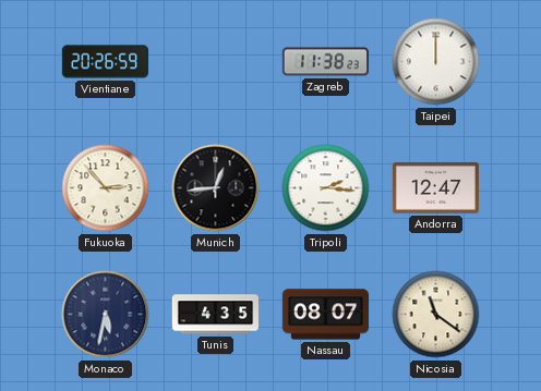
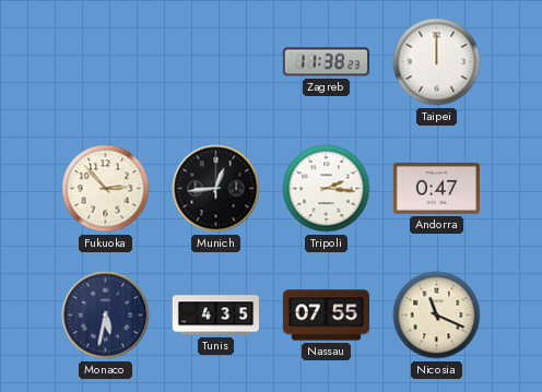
Vientiane: 20:26 -> none
Andorra: 12:47 -> 0:47
Nassau: 08:07 -> 07:55
Nicosia: 11:21 -> 11:19
